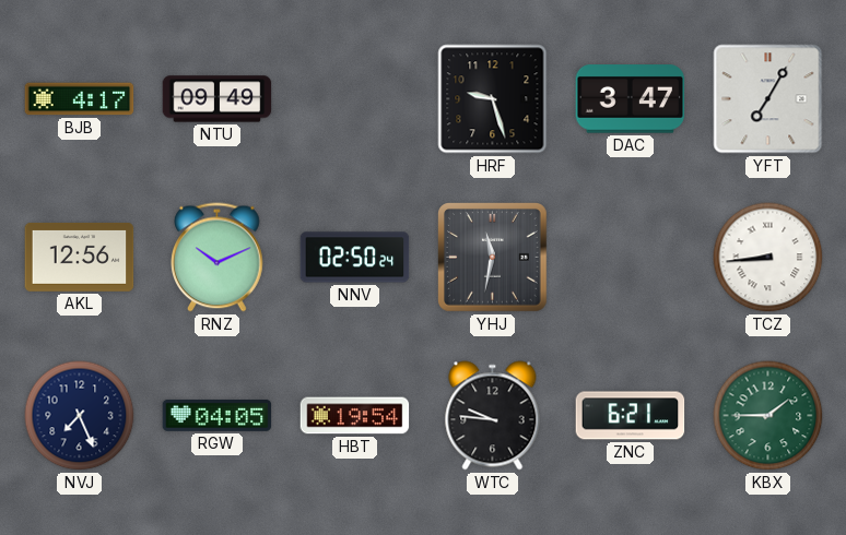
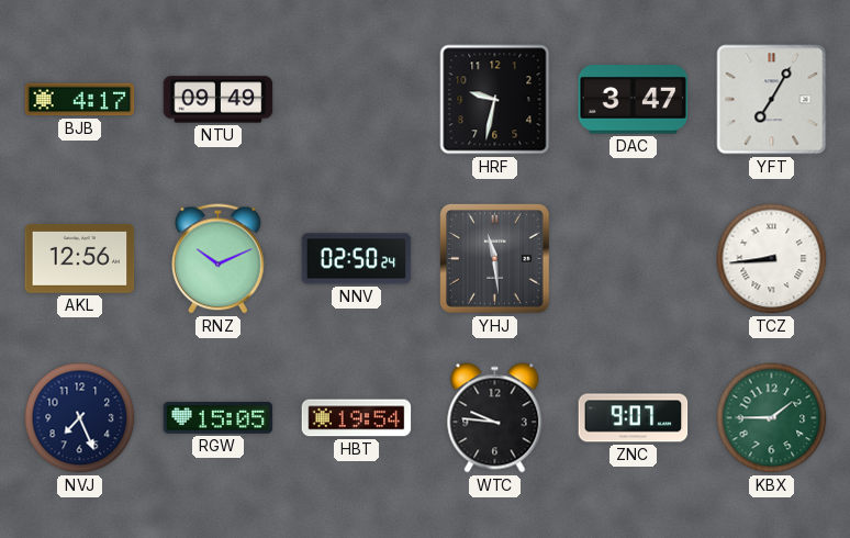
HRF: 9:27 -> 9:32
YHJ: 11:32 -> 11:29
RGW: 04:05 -> 15:05
ZNC: 6:21 -> 9:07
